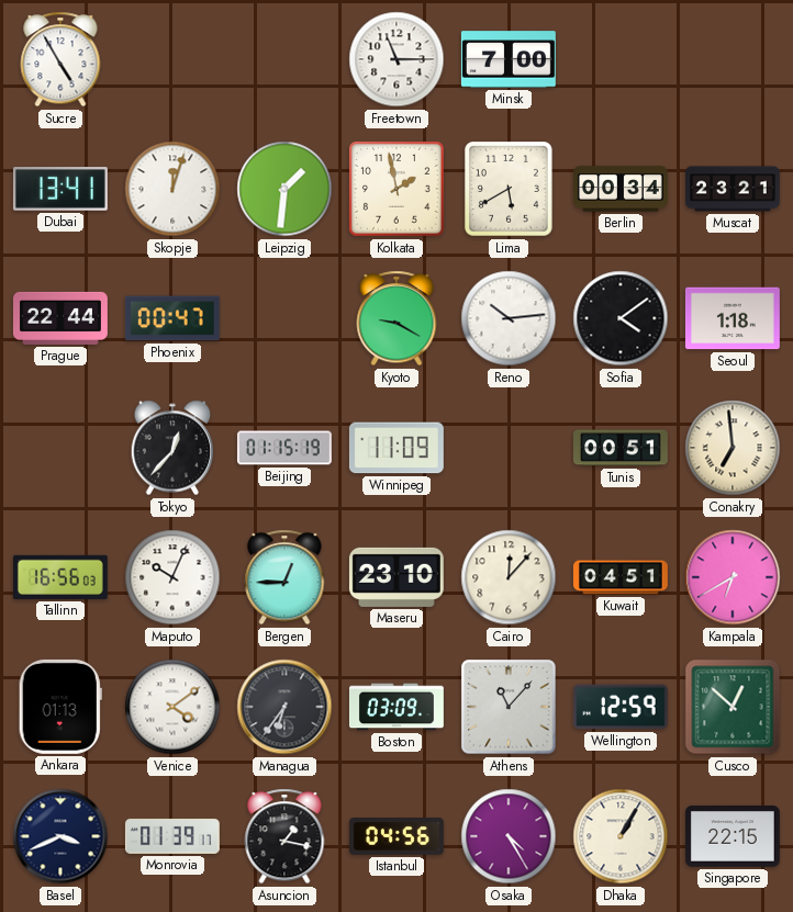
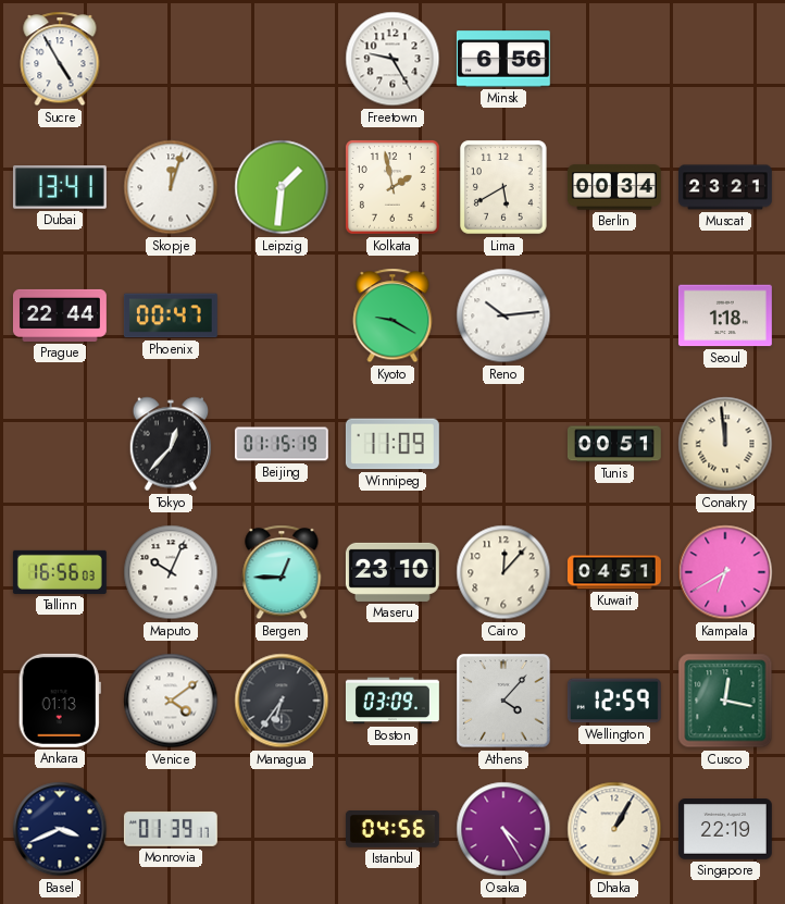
Freetown: 11:15 -> 9:25
Minsk: 7:00 -> 6:56
Sofia: 4:09 -> none
Conakry: 6:59 -> 11:59
Athens: 11:07 -> 4:07
Cusco: 12:52 -> 12:17
Asuncion: 1:17 -> none
Singapore: 22:15 -> 22:19
